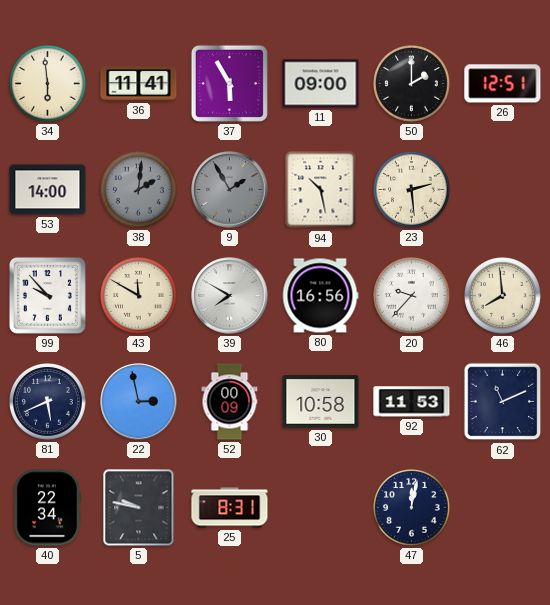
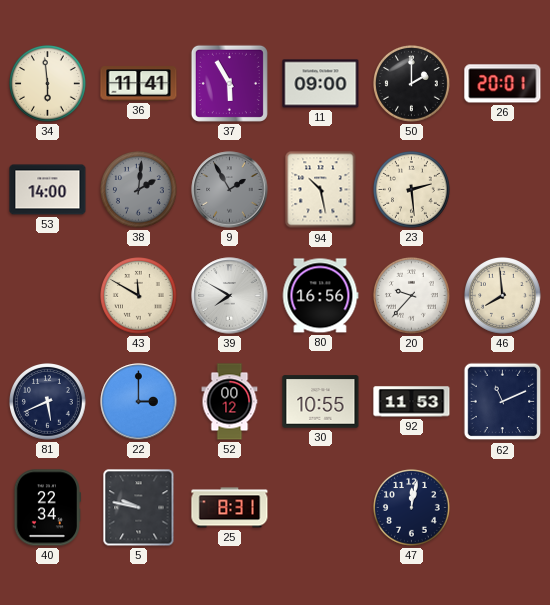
26: 12:51 -> 20:01
99: 9:53 -> none
22: 2:58 -> 3:00
52: 00:09 -> 00:12
30: 10:58 -> 10:55
